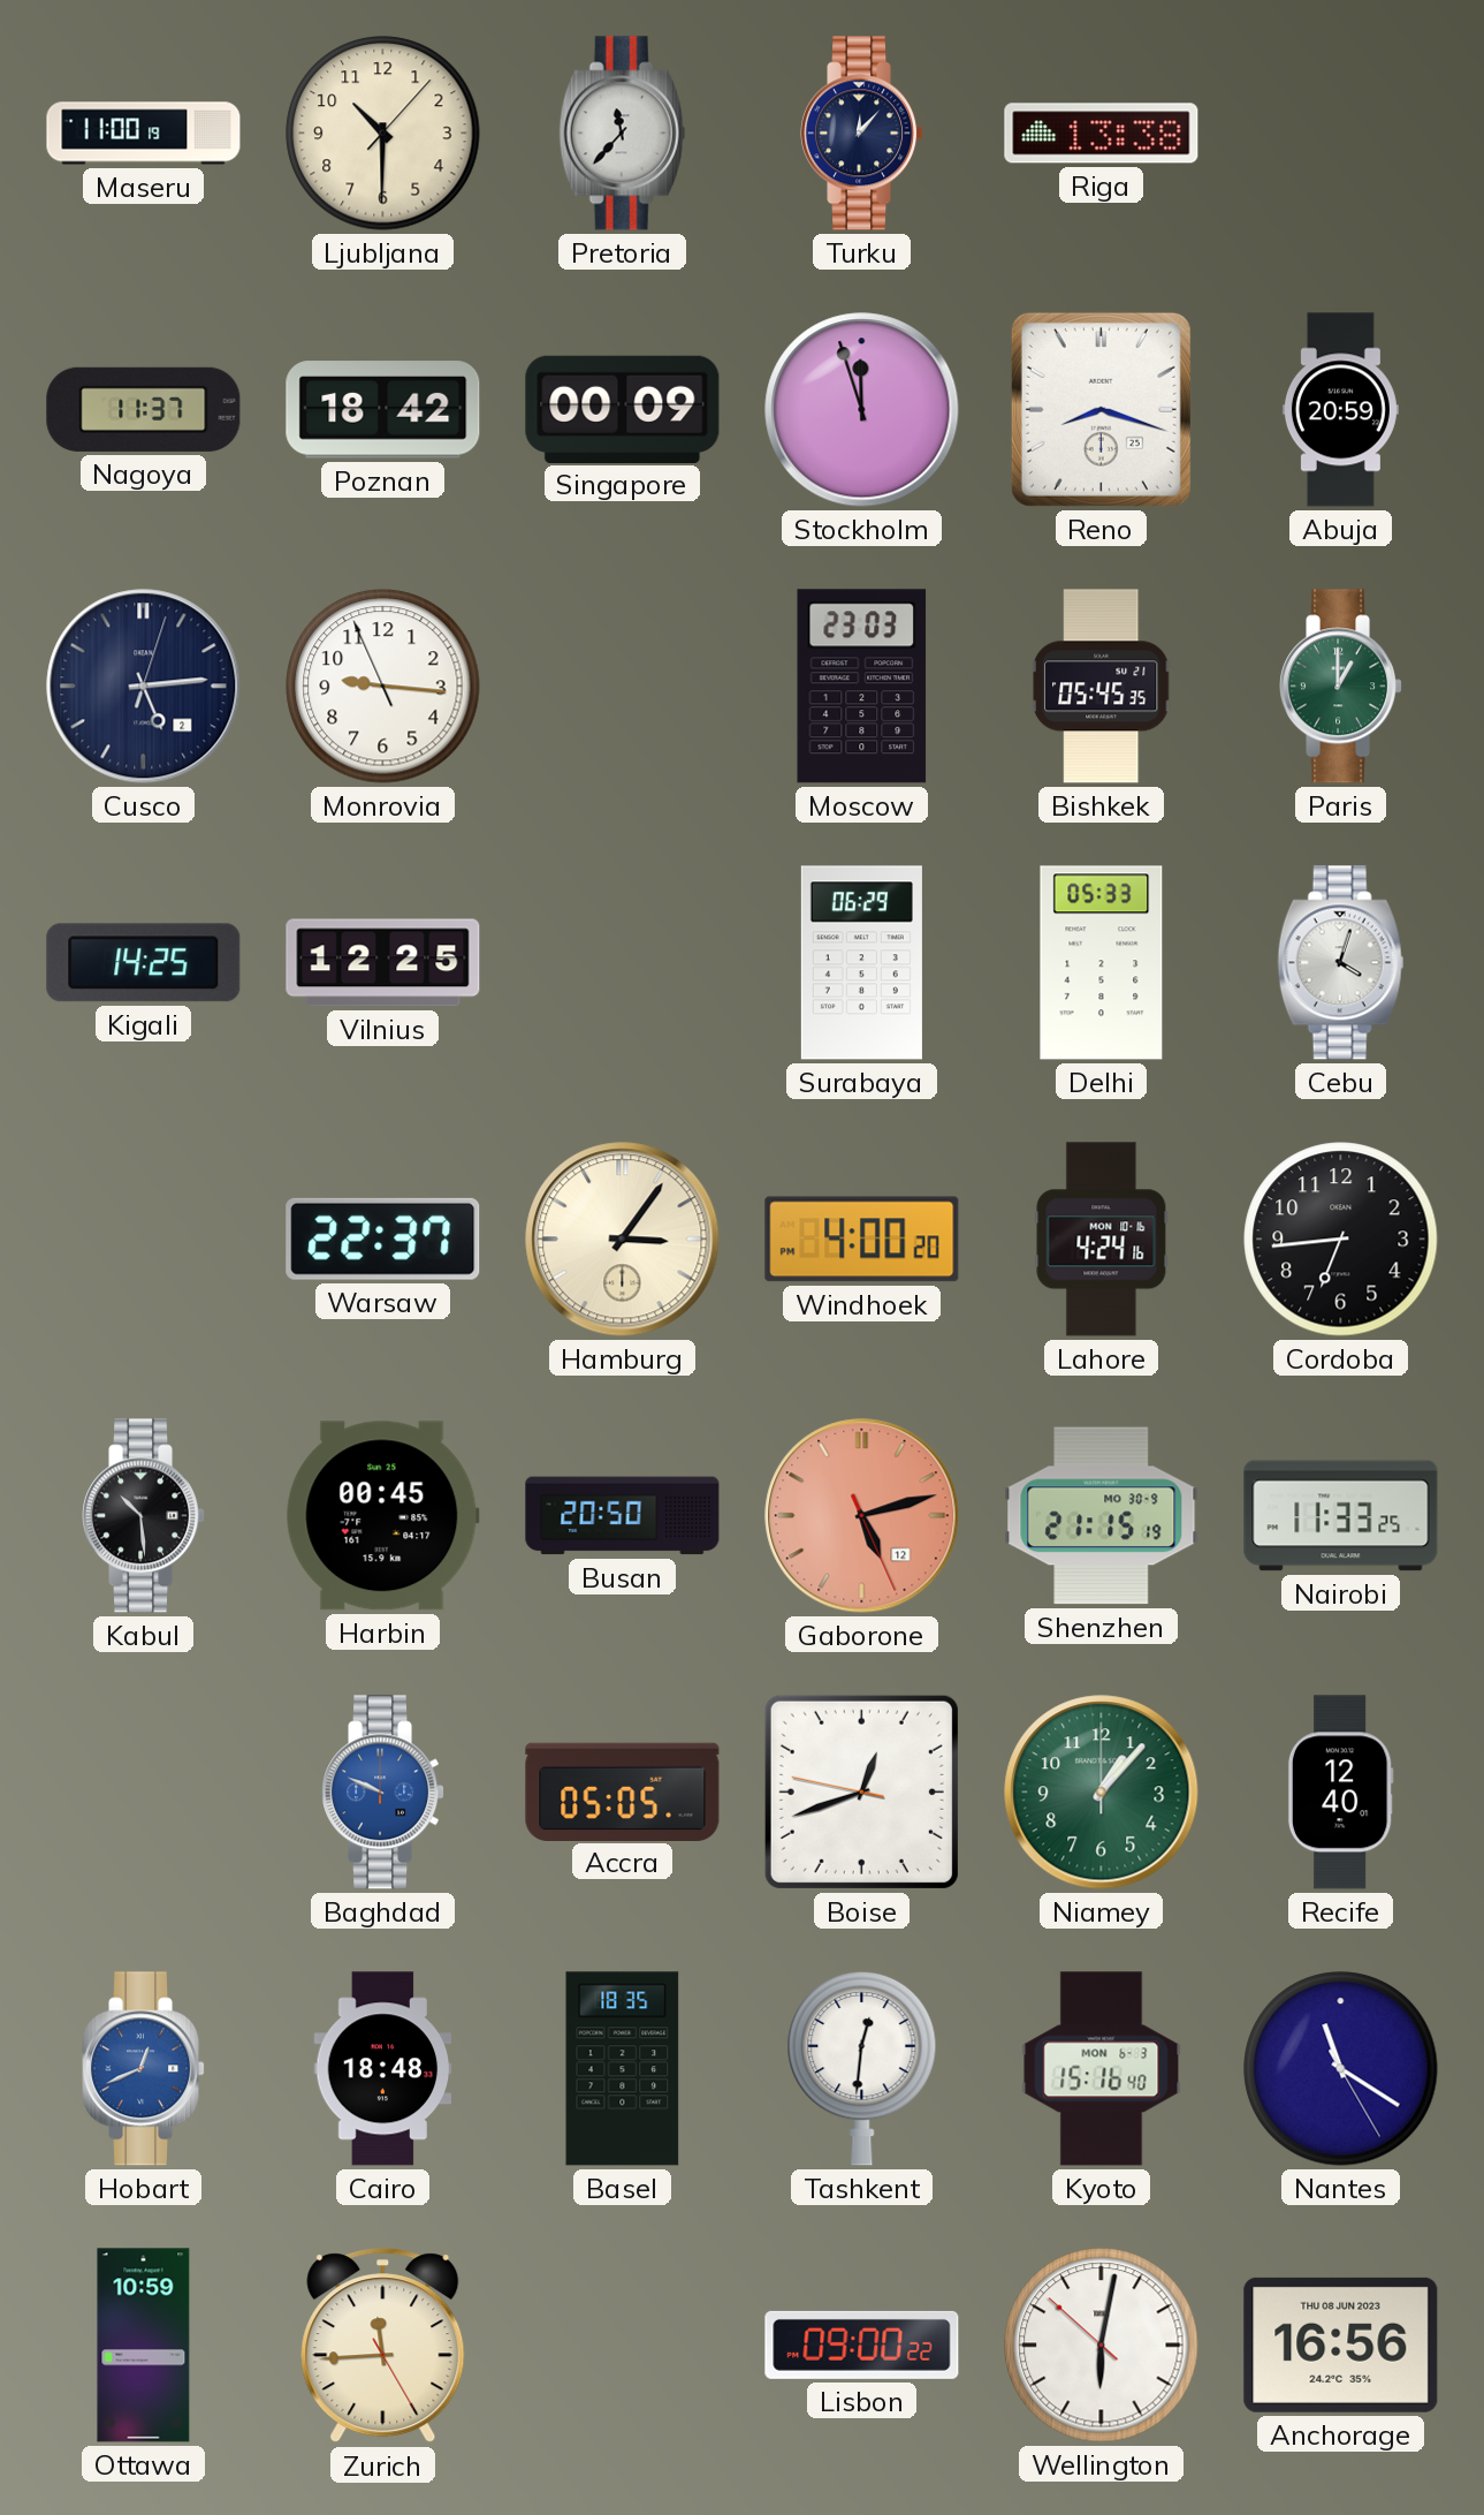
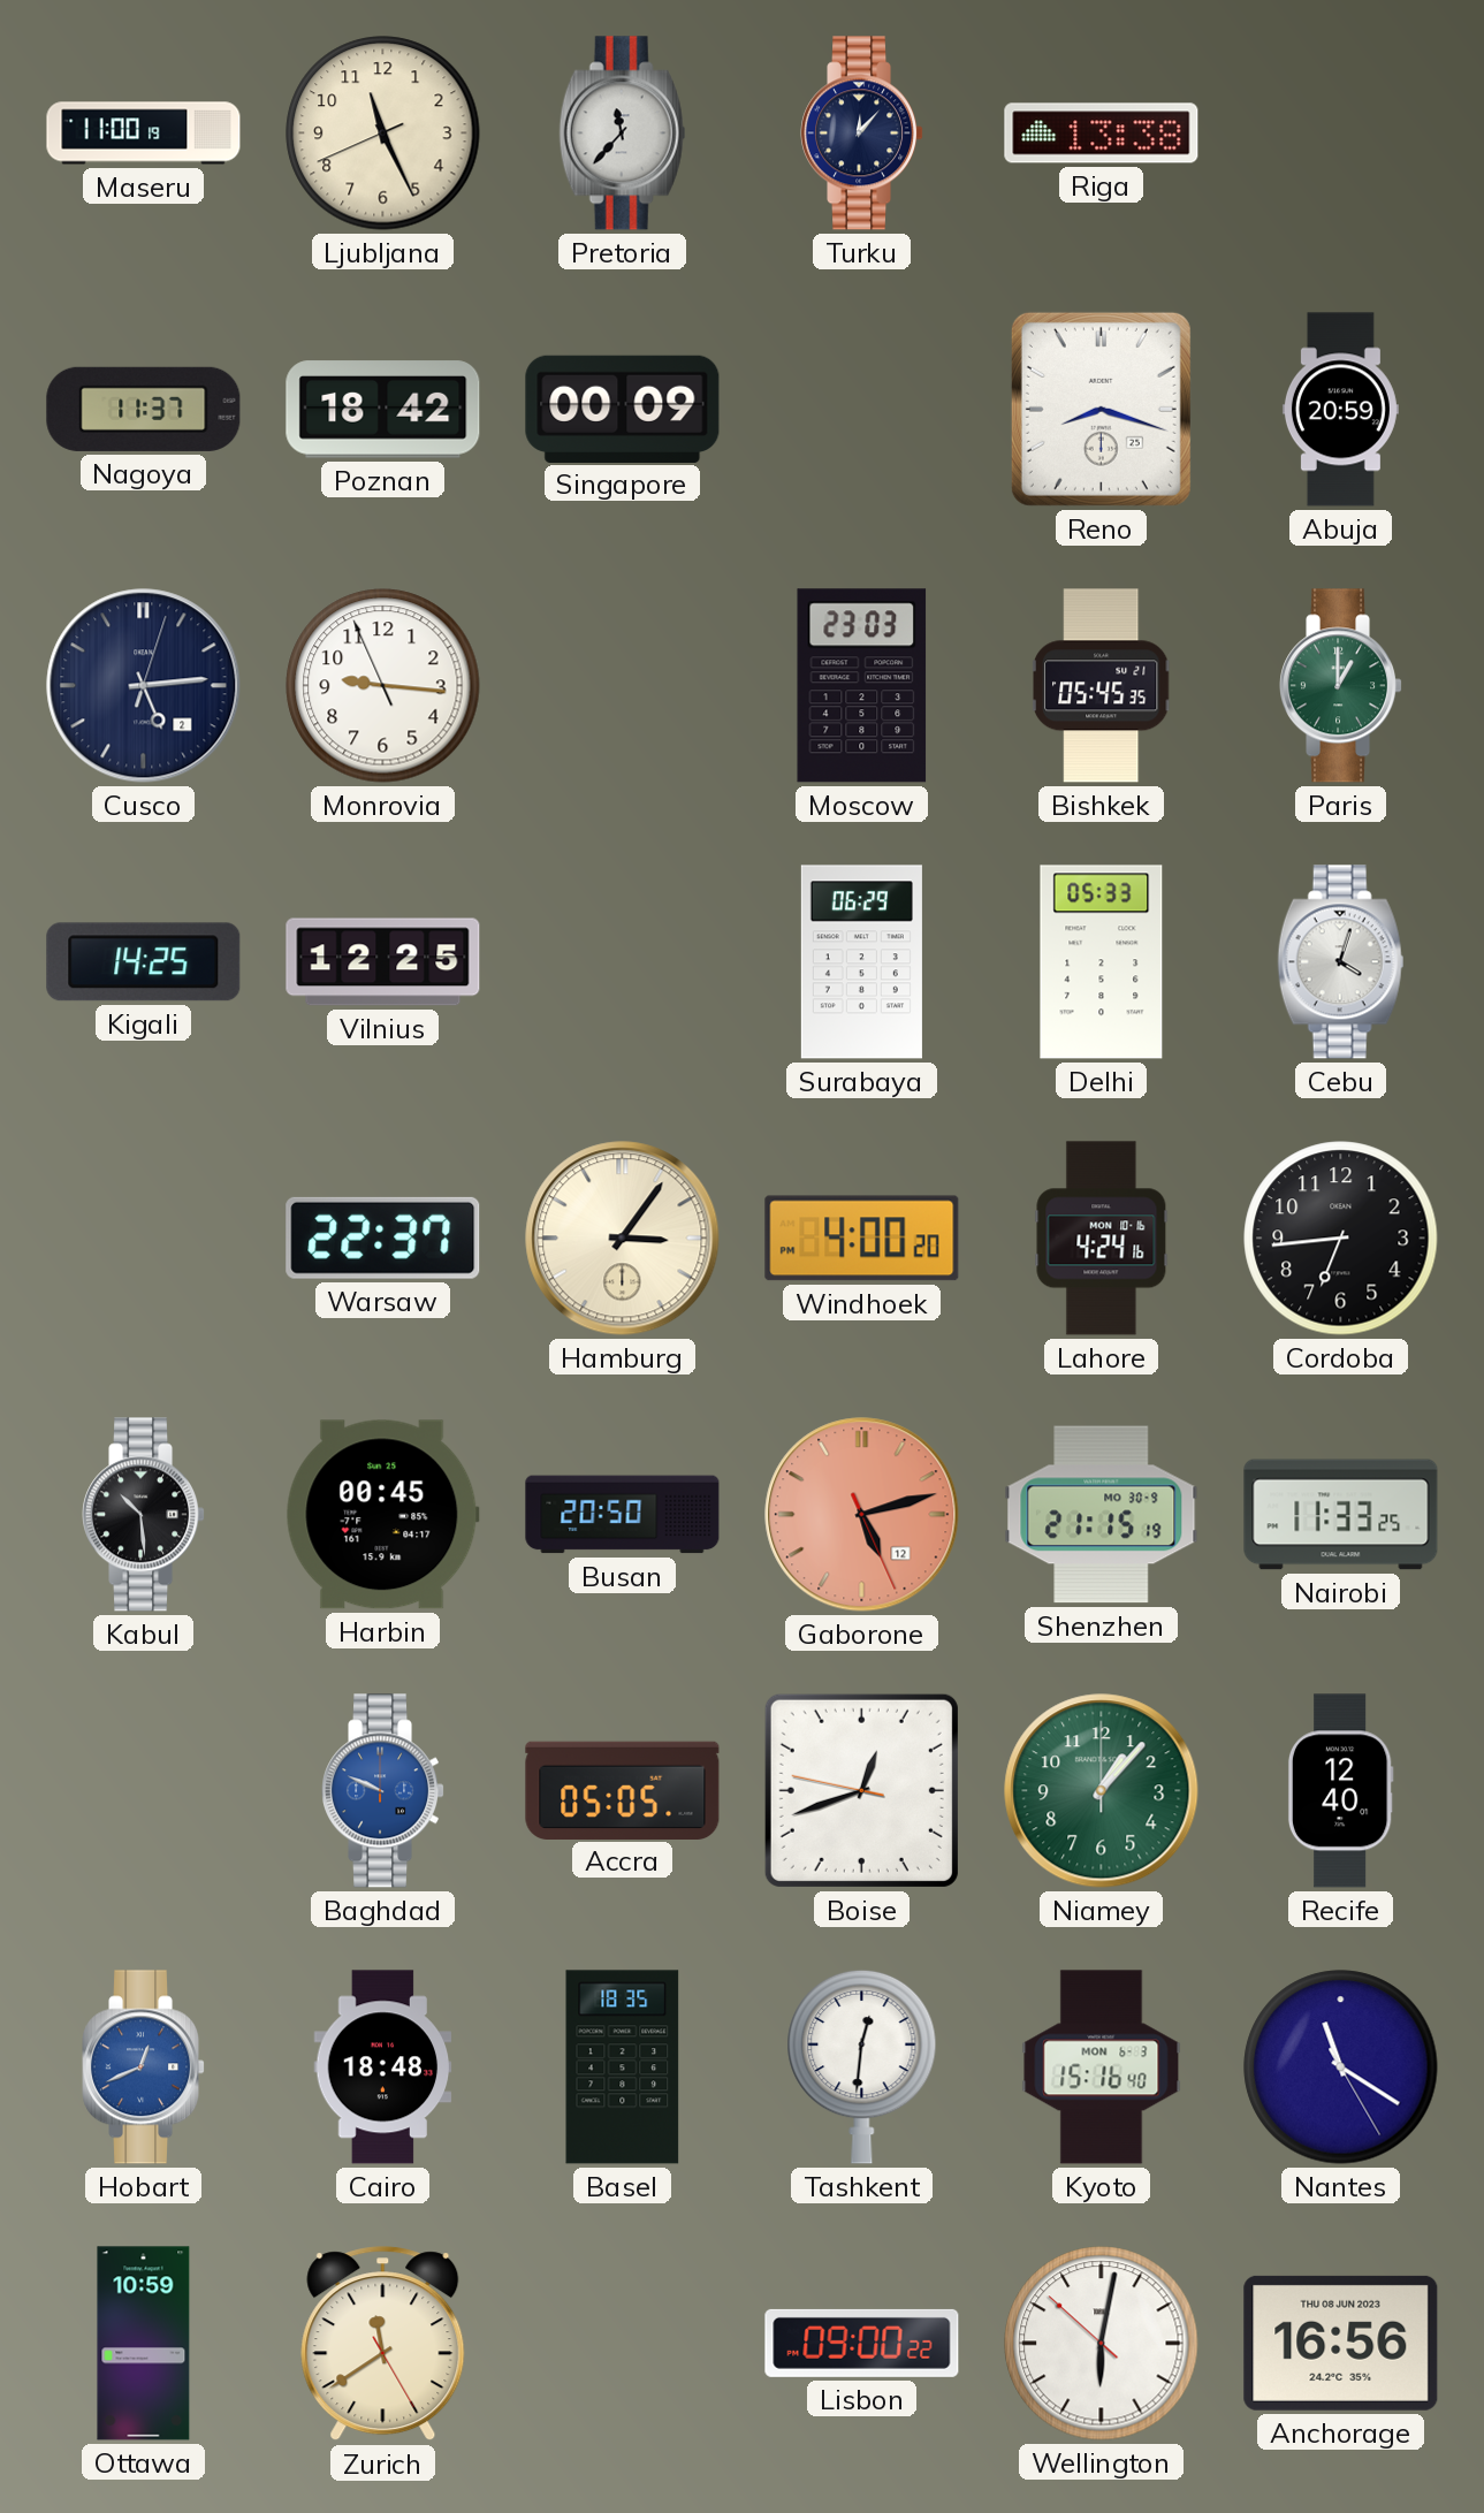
Ljubljana: 10:30 -> 11:25
Stockholm: 11:57 -> none
Zurich: 11:44 -> 11:39
